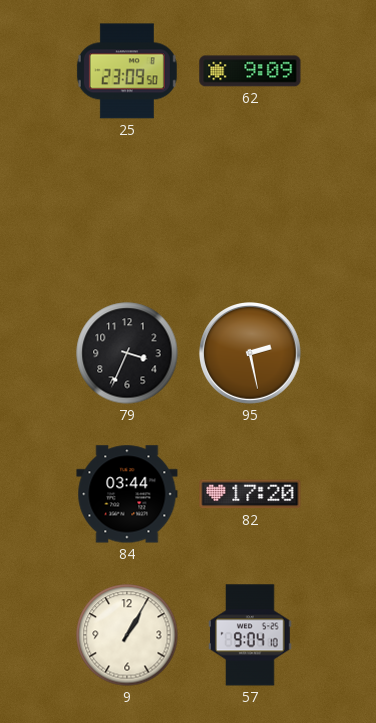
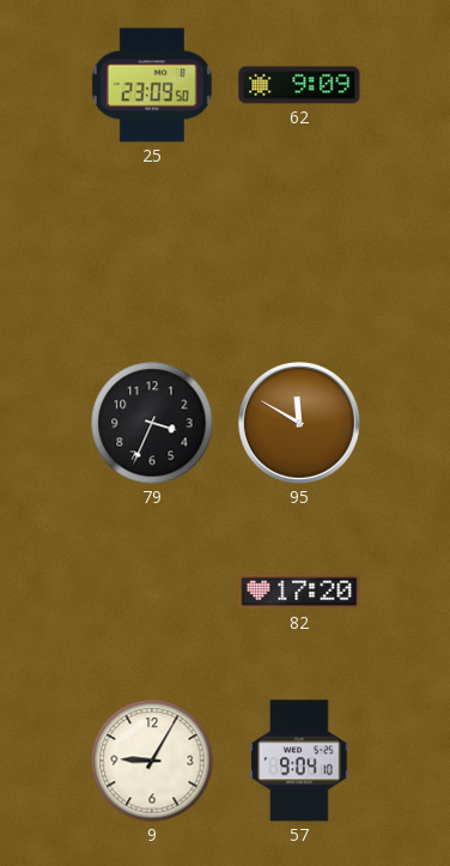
95: 2:28 -> 11:50
84: 03:44 -> none
9: 1:05 -> 9:05
